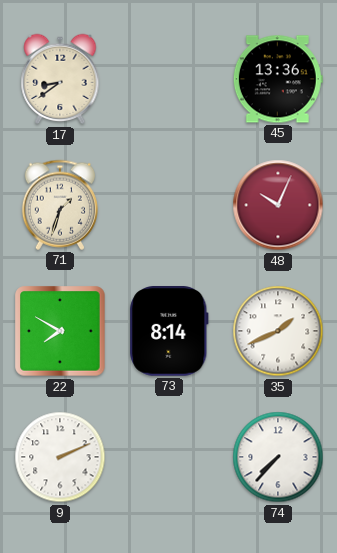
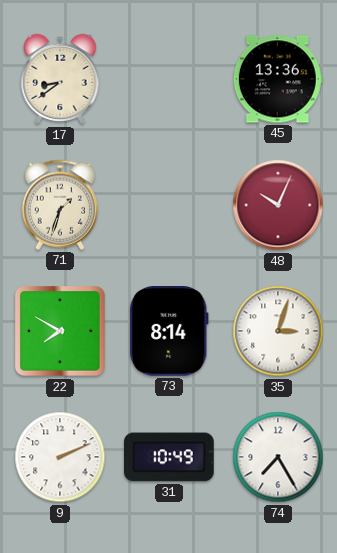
35: 1:41 -> 3:03
31: none -> 10:49
74: 7:37 -> 7:25
